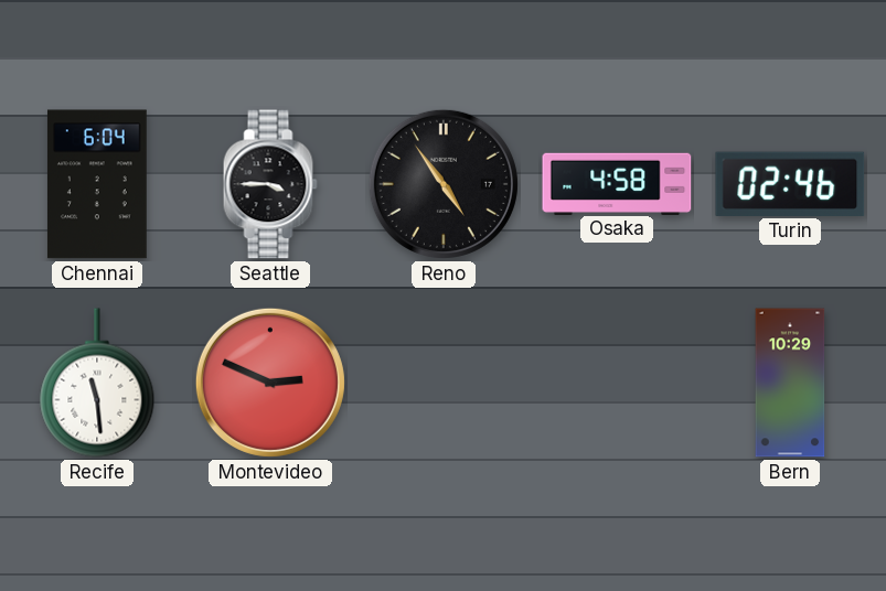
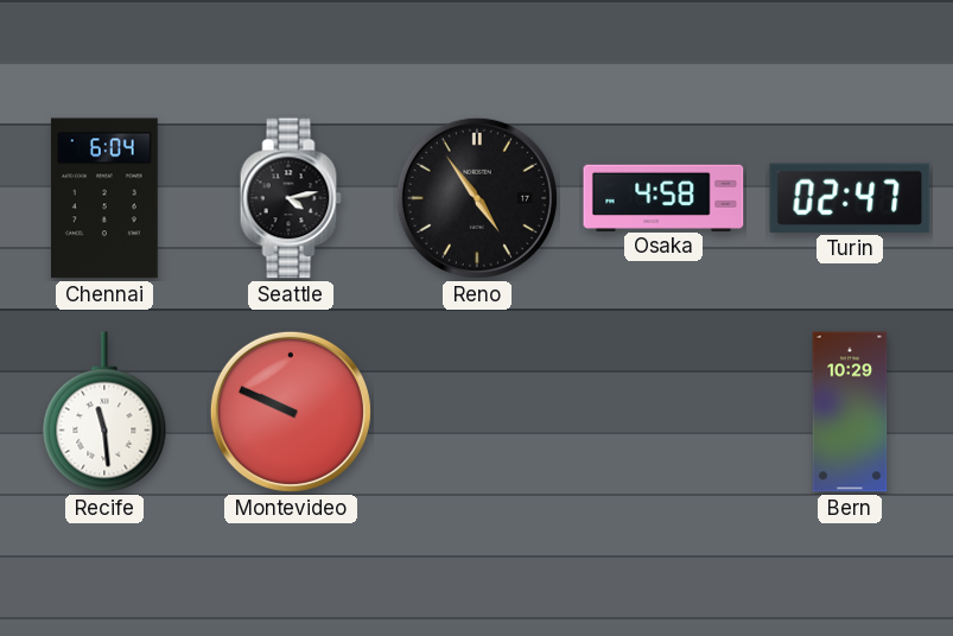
Seattle: 3:45 -> 4:13
Turin: 02:46 -> 02:47
Montevideo: 2:49 -> 9:49
